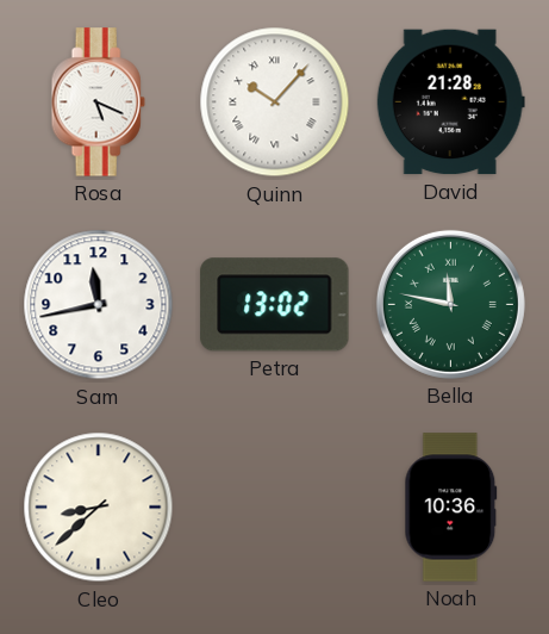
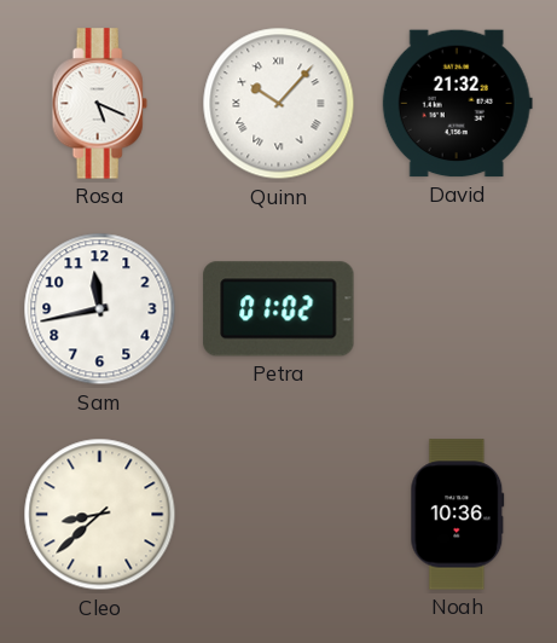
David: 21:28 -> 21:32
Petra: 13:02 -> 01:02
Bella: 11:47 -> none
